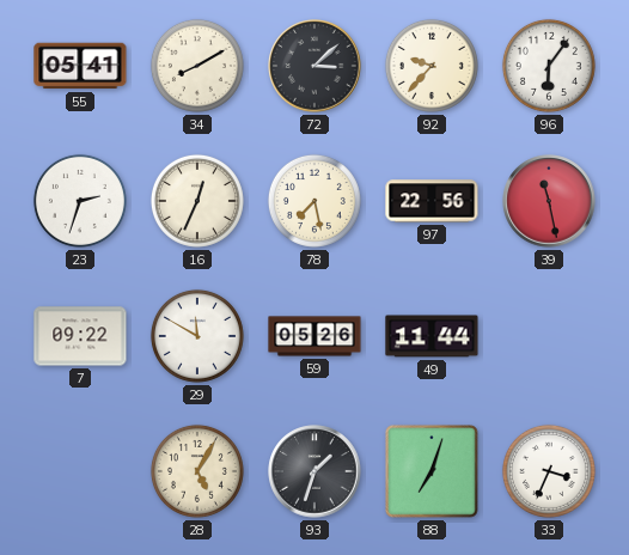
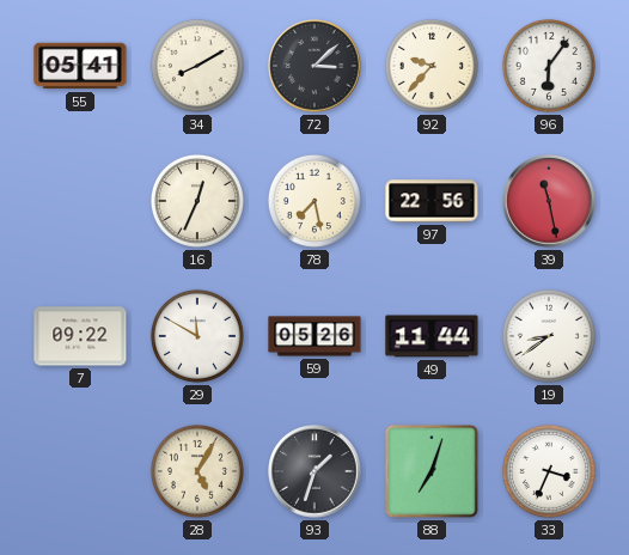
23: 2:33 -> none
19: none -> 8:39
